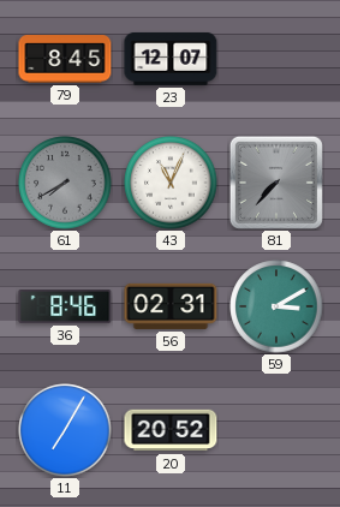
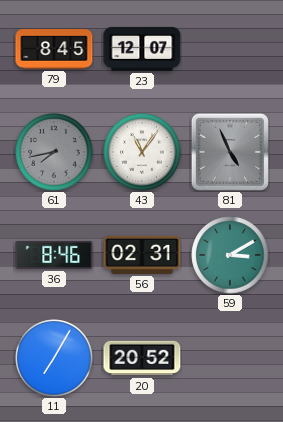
61: 7:40 -> 7:43
43: 11:04 -> 11:06
81: 7:37 -> 4:56
